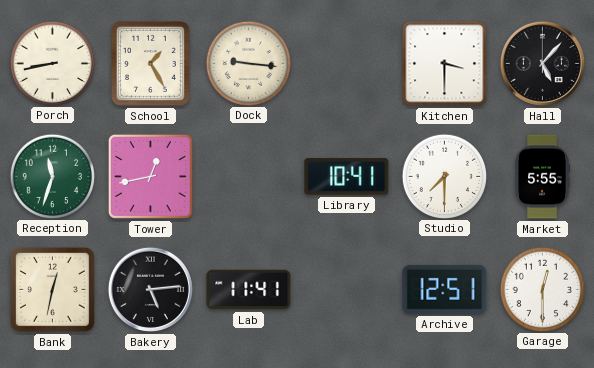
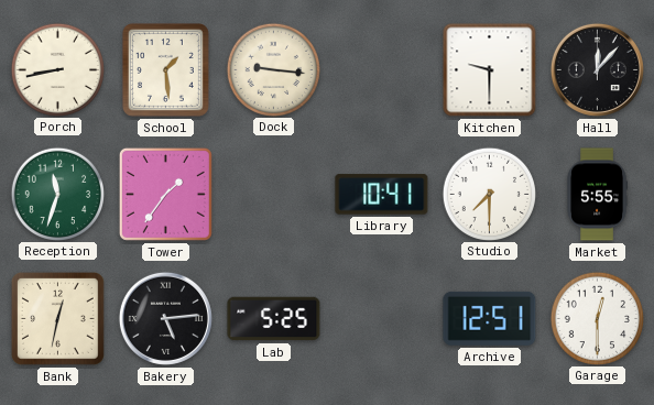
School: 1:25 -> 1:29
Kitchen: 3:30 -> 9:30
Hall: 5:07 -> 12:07
Tower: 12:43 -> 1:36
Lab: 11:41 -> 5:25
